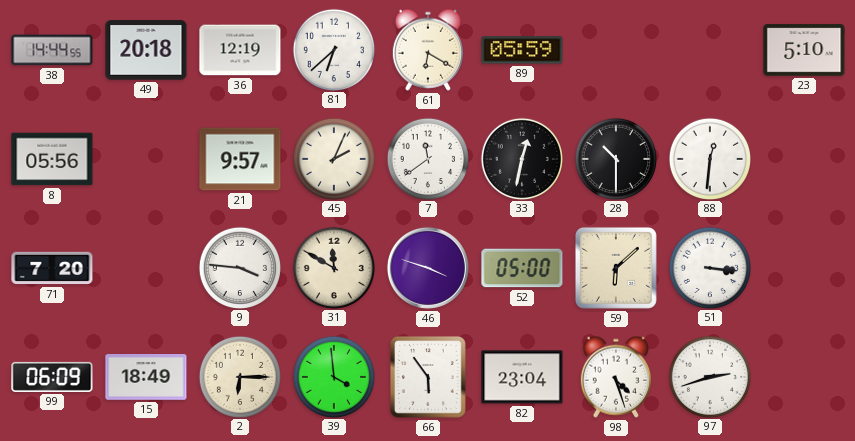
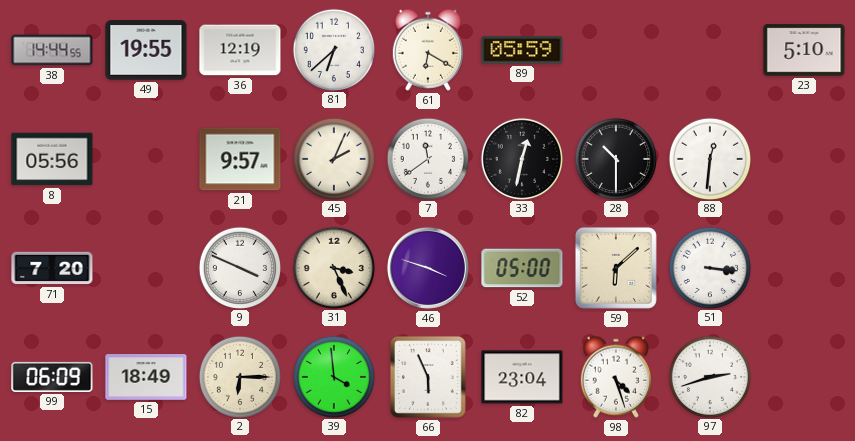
49: 20:18 -> 19:55
9: 3:46 -> 3:49
31: 11:50 -> 3:26
66: 5:54 -> 5:56
